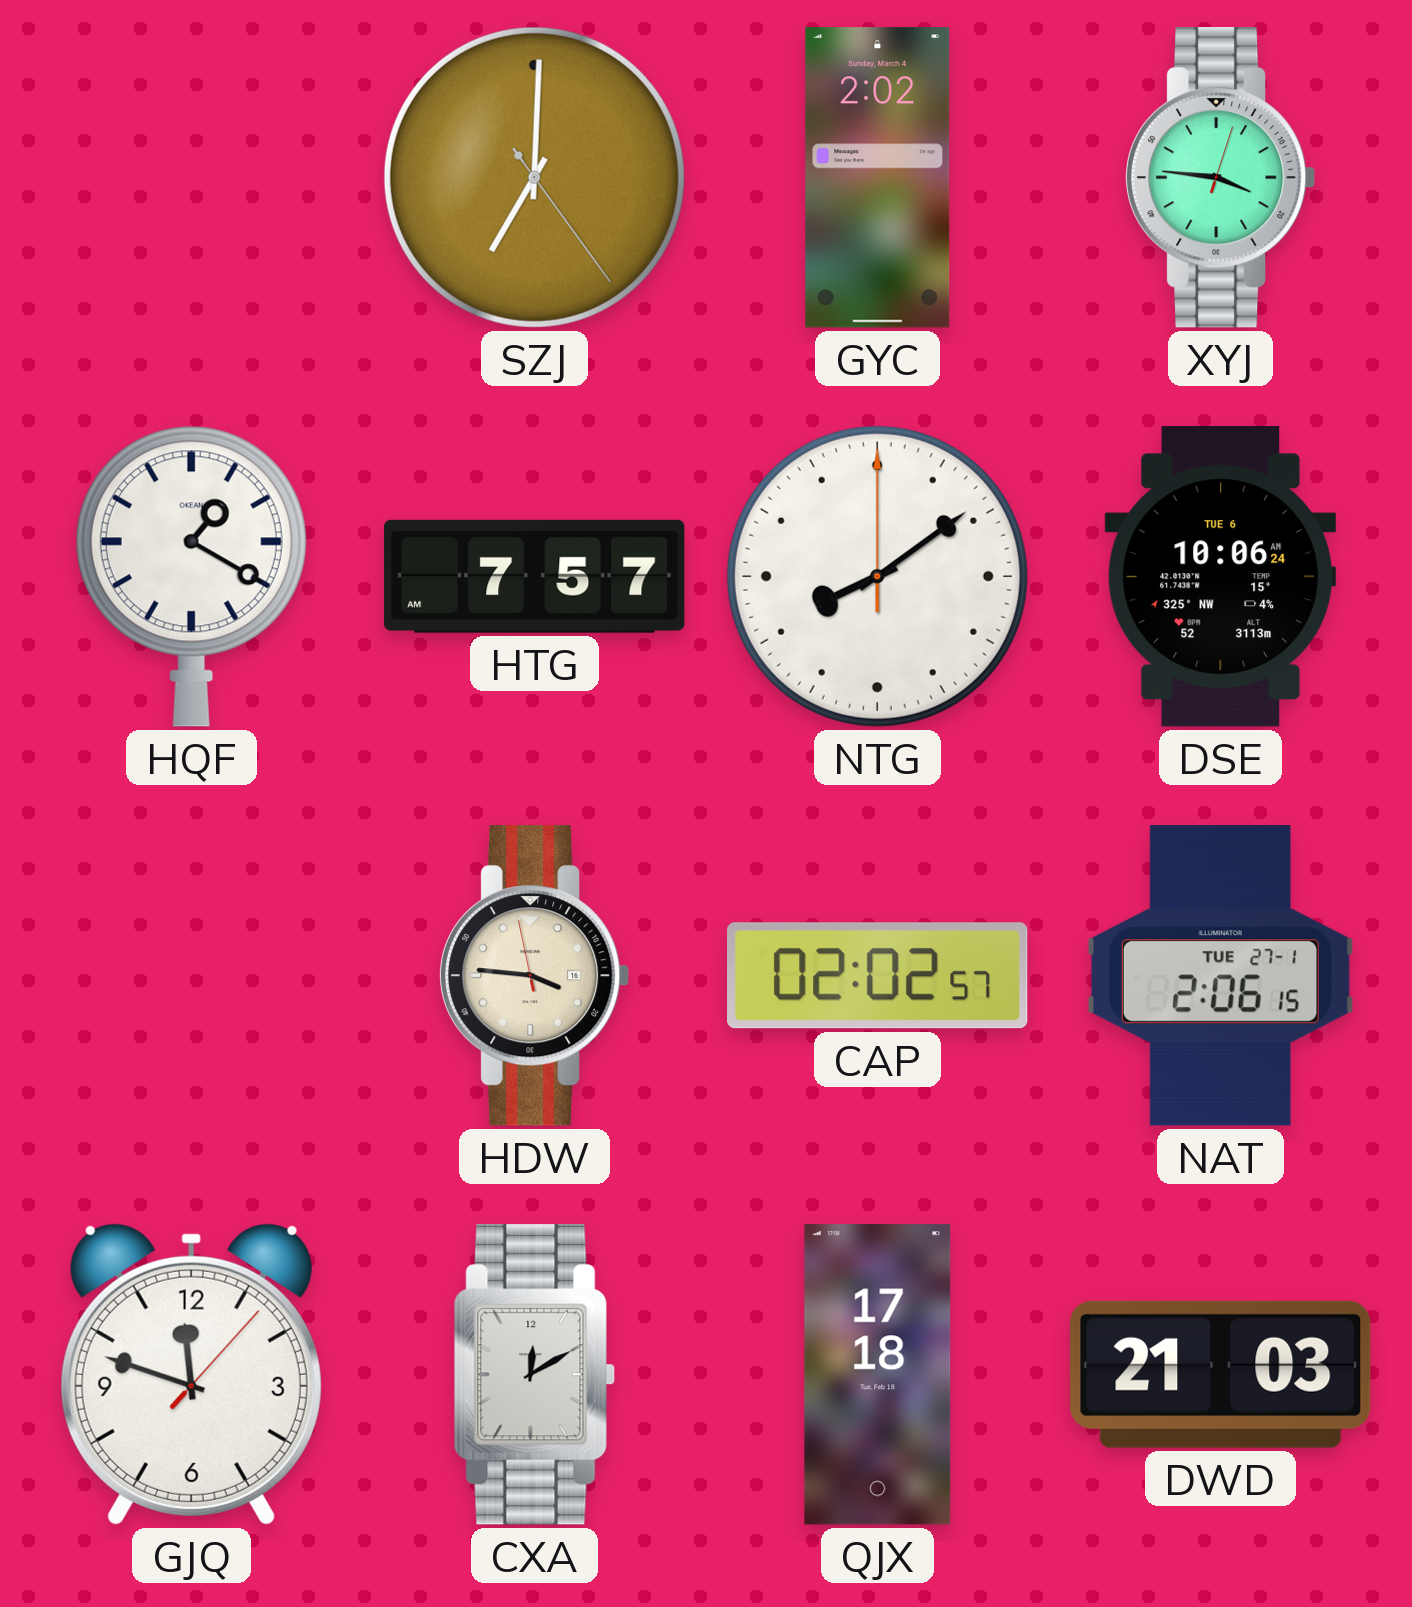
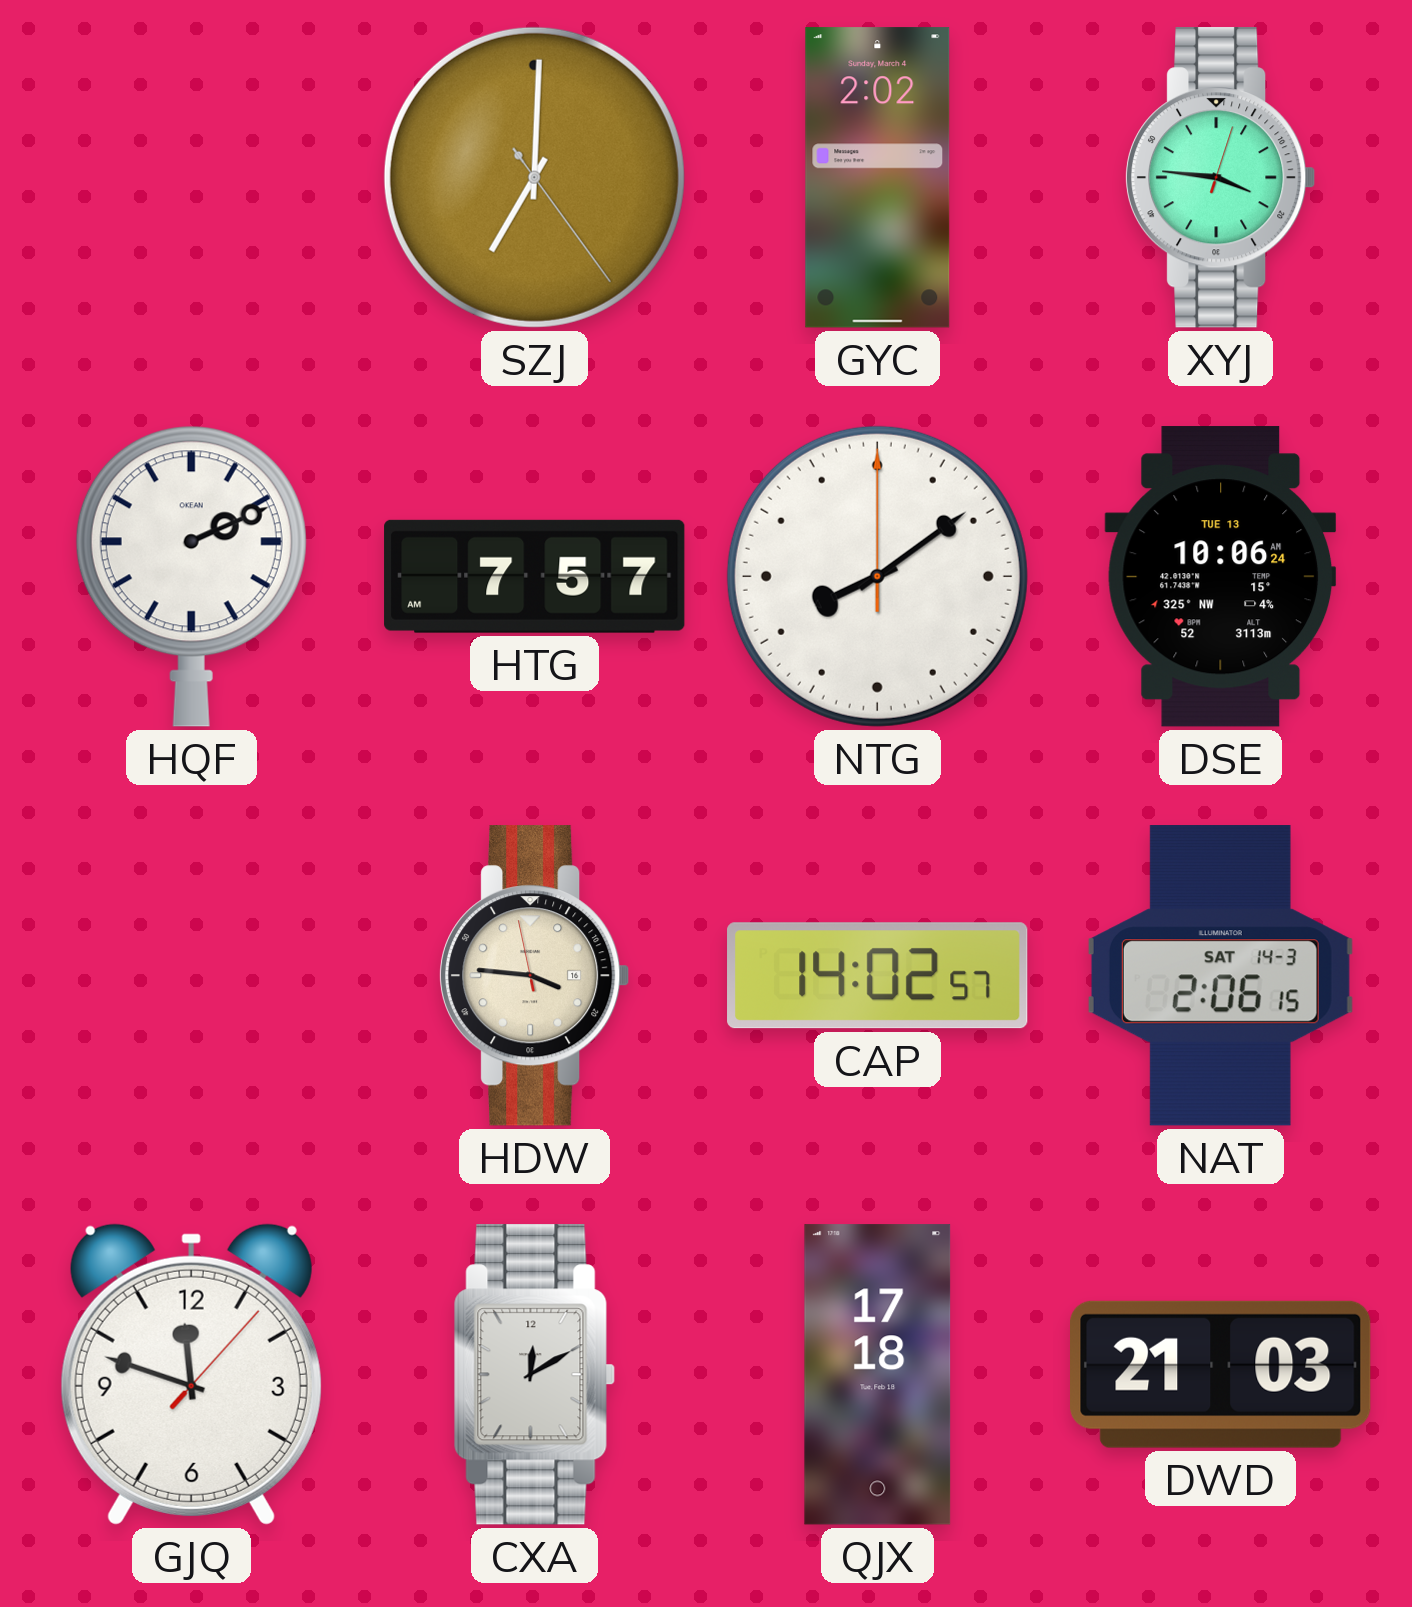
HQF: 1:20 -> 2:11
DSE date: TUE 6 -> TUE 13
CAP: 02:02 -> 14:02
NAT date: TUE 27-1 -> SAT 14-3
